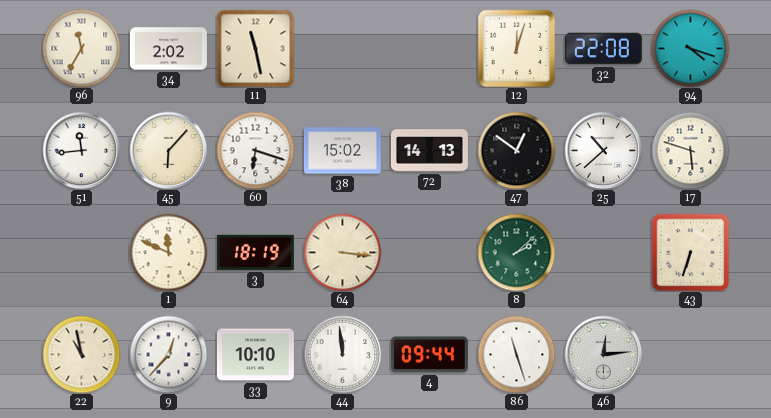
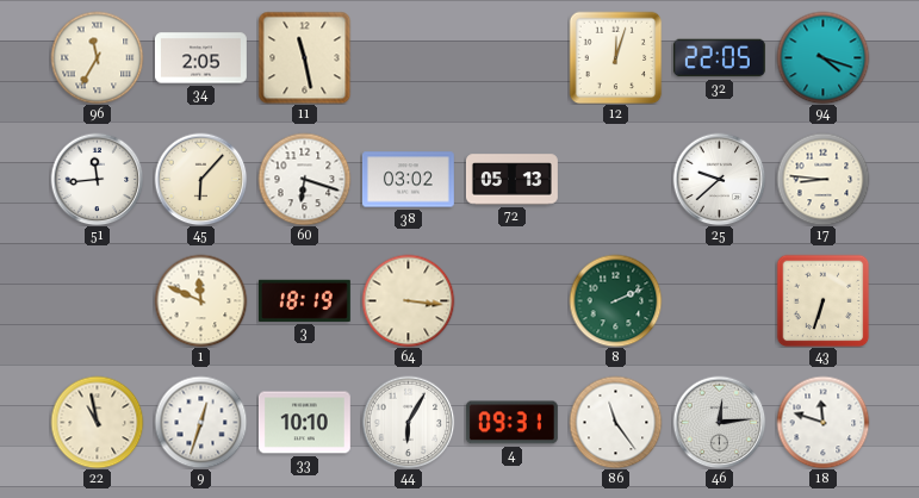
34: 2:02 -> 2:05
32: 22:08 -> 22:05
38: 15:02 -> 03:02
72: 14:13 -> 05:13
47: 12:51 -> none
25: 10:38 -> 9:38
17: 5:48 -> 8:46
8: 2:08 -> 2:11
9: 12:37 -> 12:33
44: 11:59 -> 6:05
4: 09:44 -> 09:31
86: 11:27 -> 11:24
18: none -> 11:48
